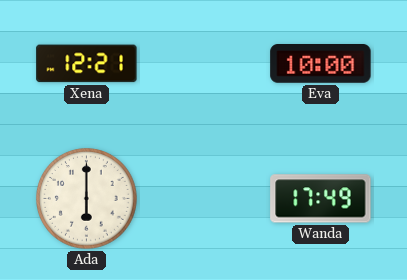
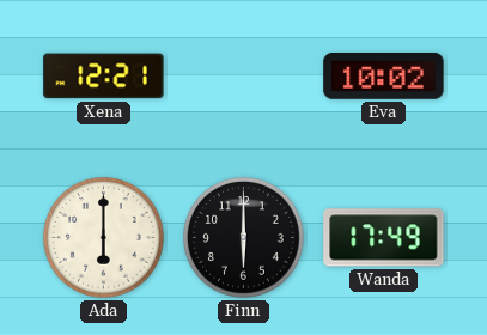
Eva: 10:00 -> 10:02
Finn: none -> 6:00
